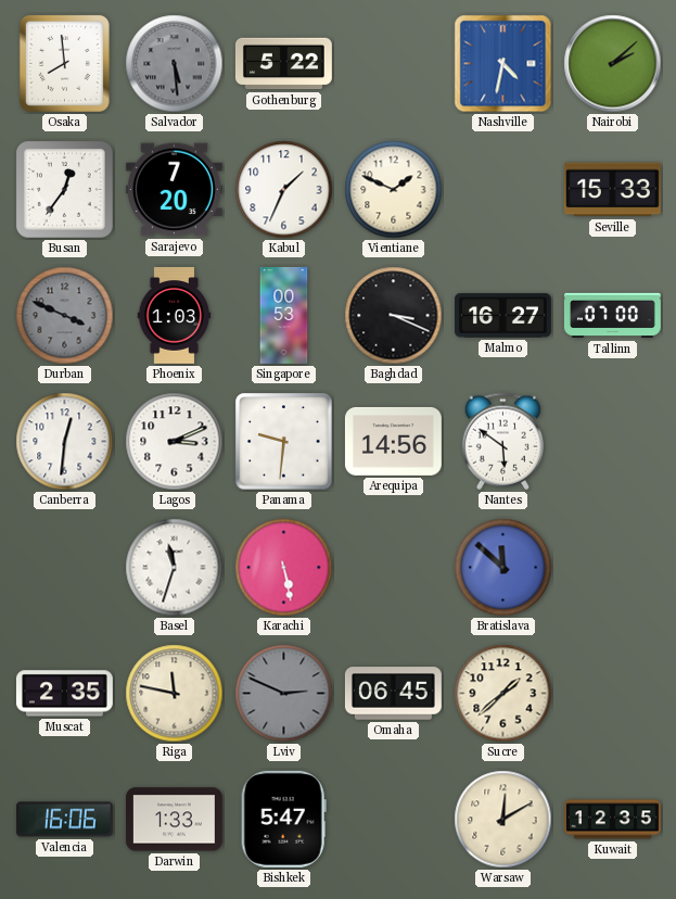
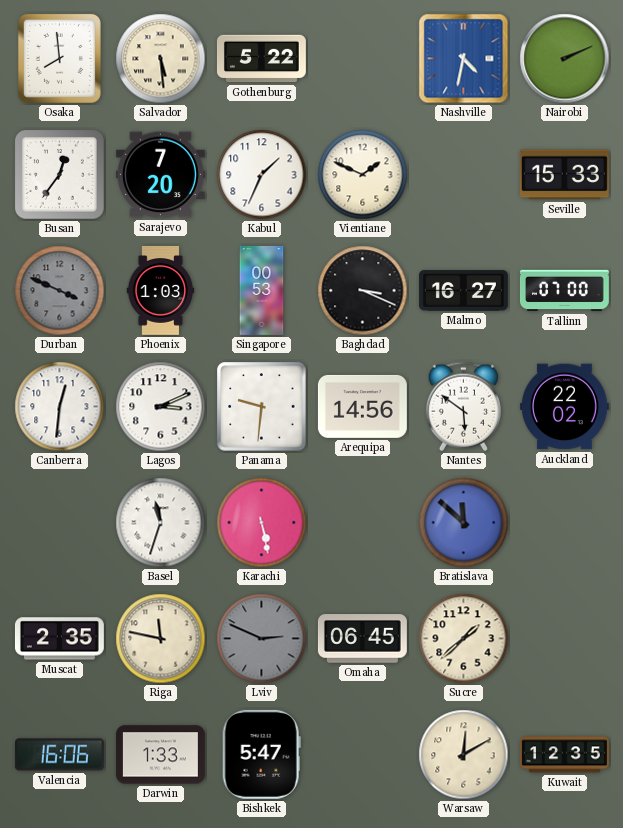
Salvador dial: grey -> cream
Nairobi: 2:08 -> 2:11
Auckland: none -> 22:02
